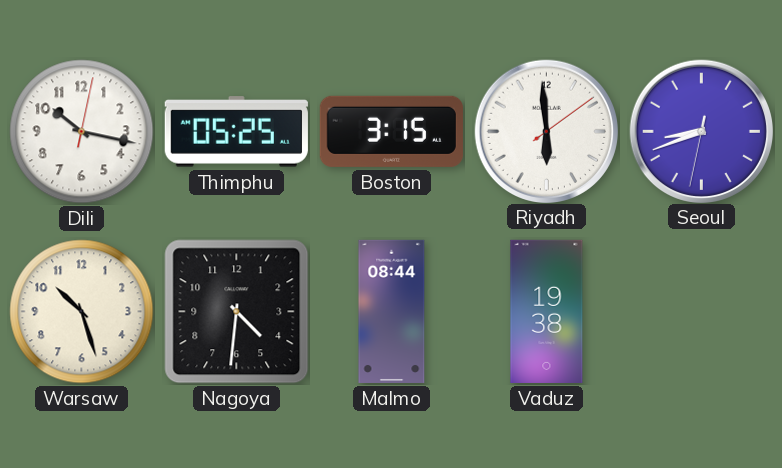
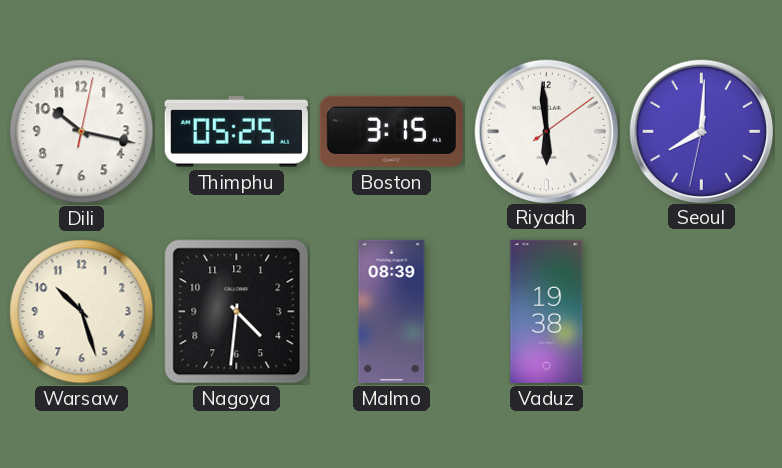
Seoul: 8:41 -> 8:00
Malmo: 08:44 -> 08:39
